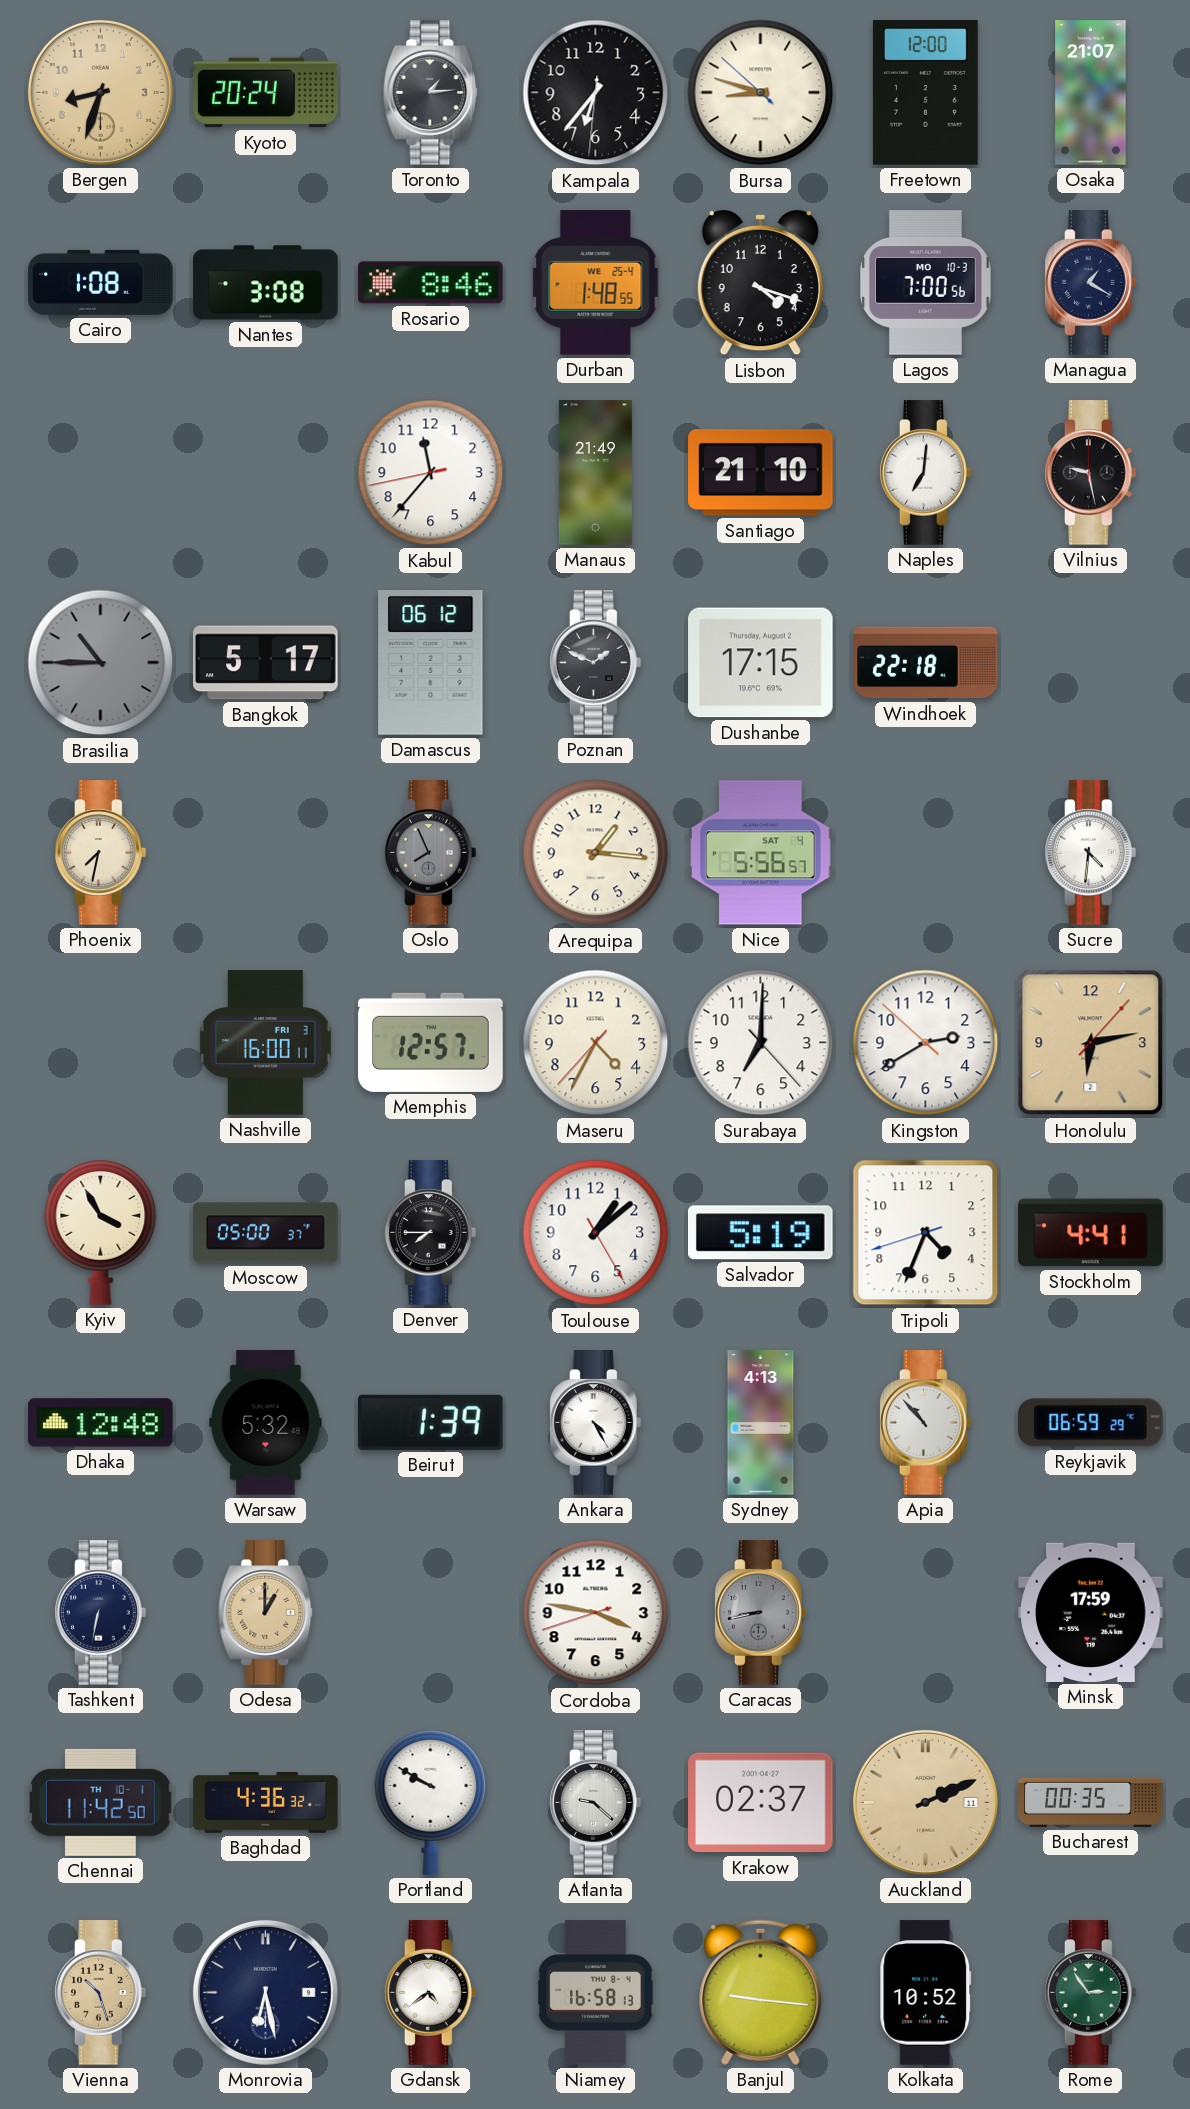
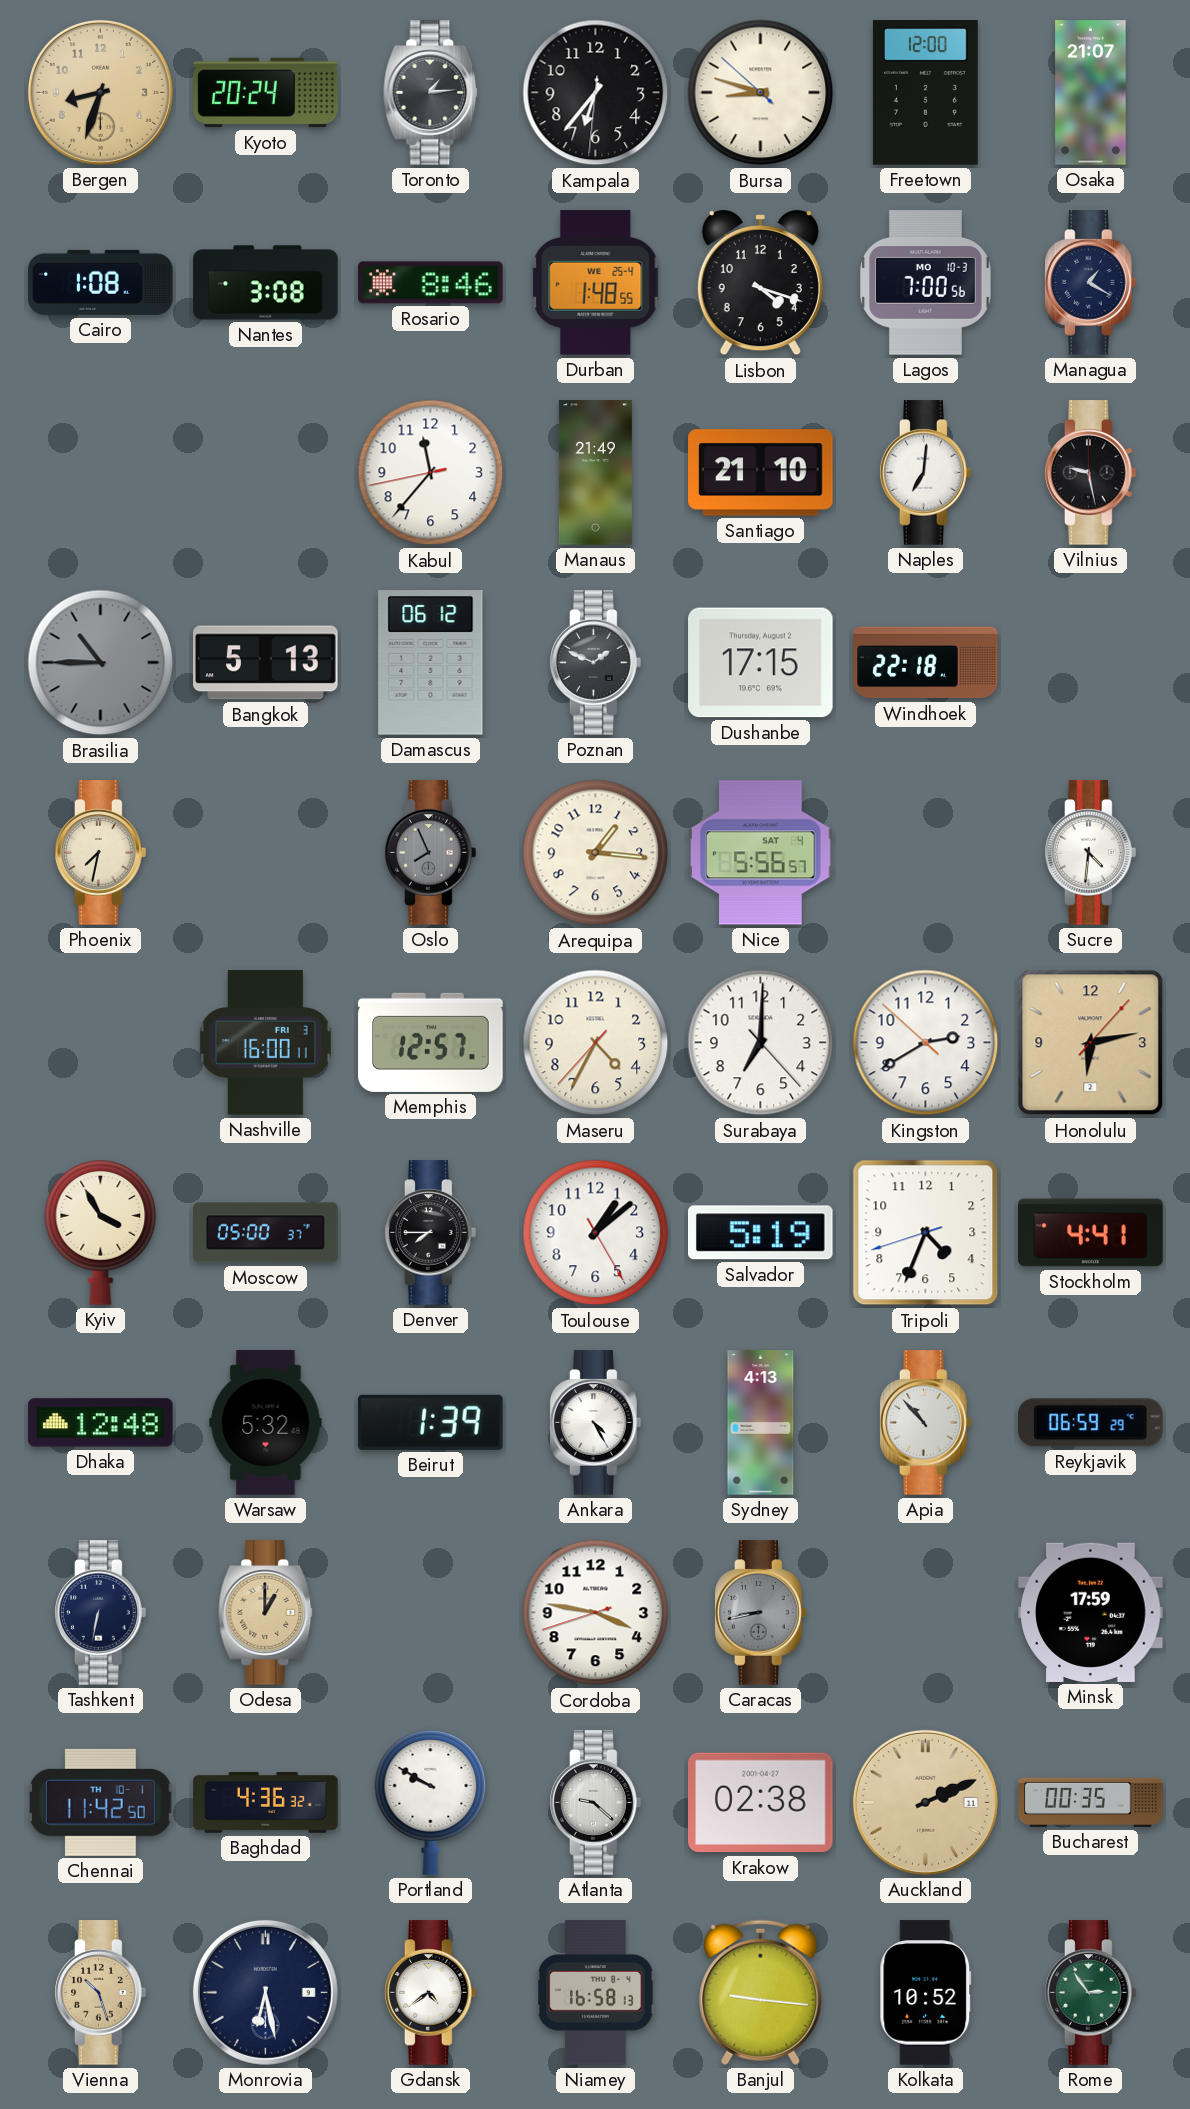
Bangkok: 5:17 -> 5:13
Krakow: 02:37 -> 02:38
